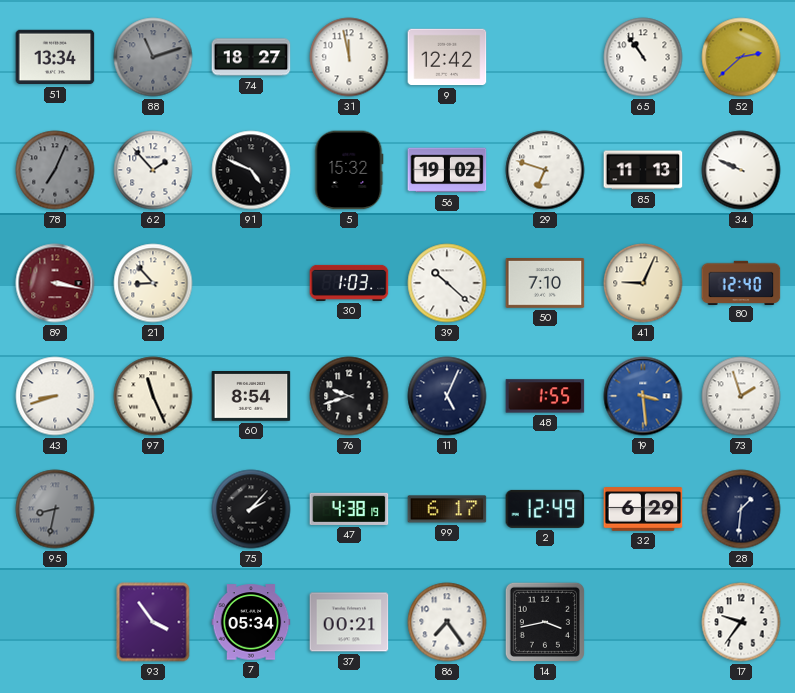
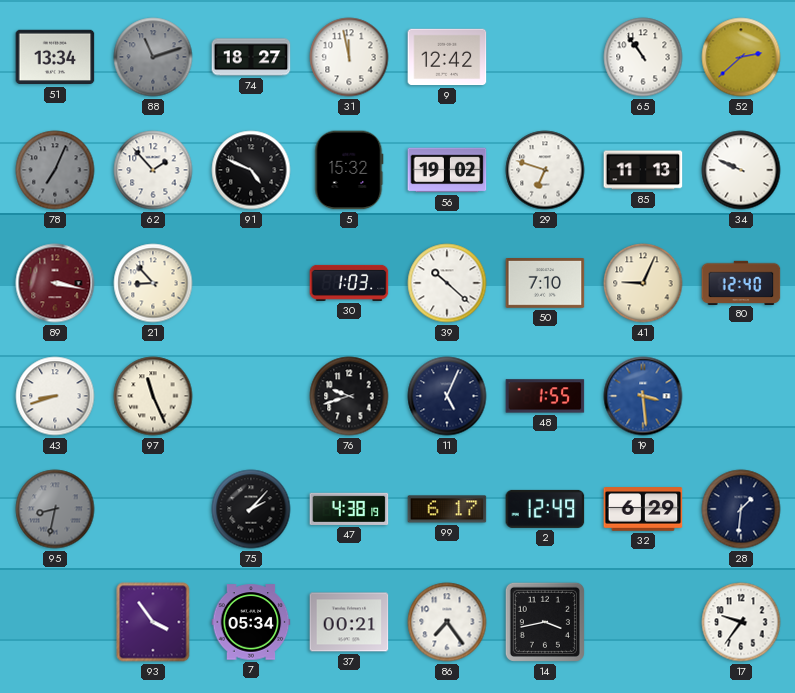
60: 8:54 -> none
73: 1:57 -> none
